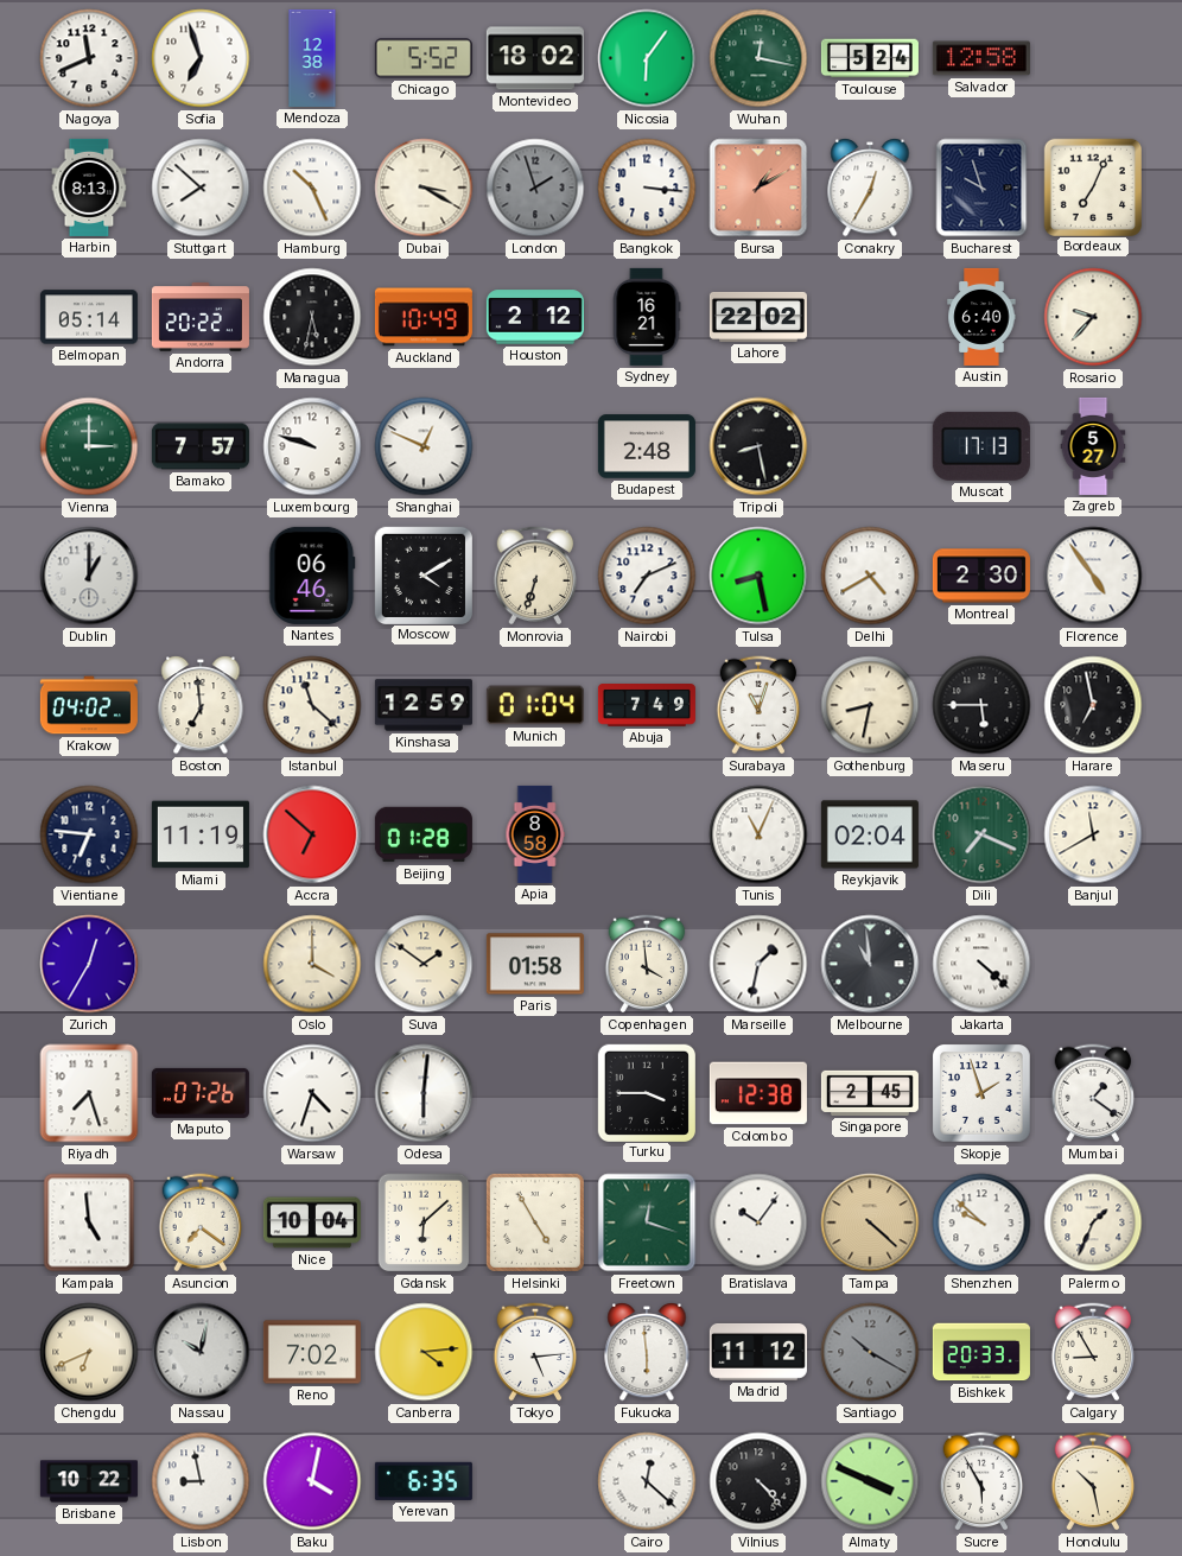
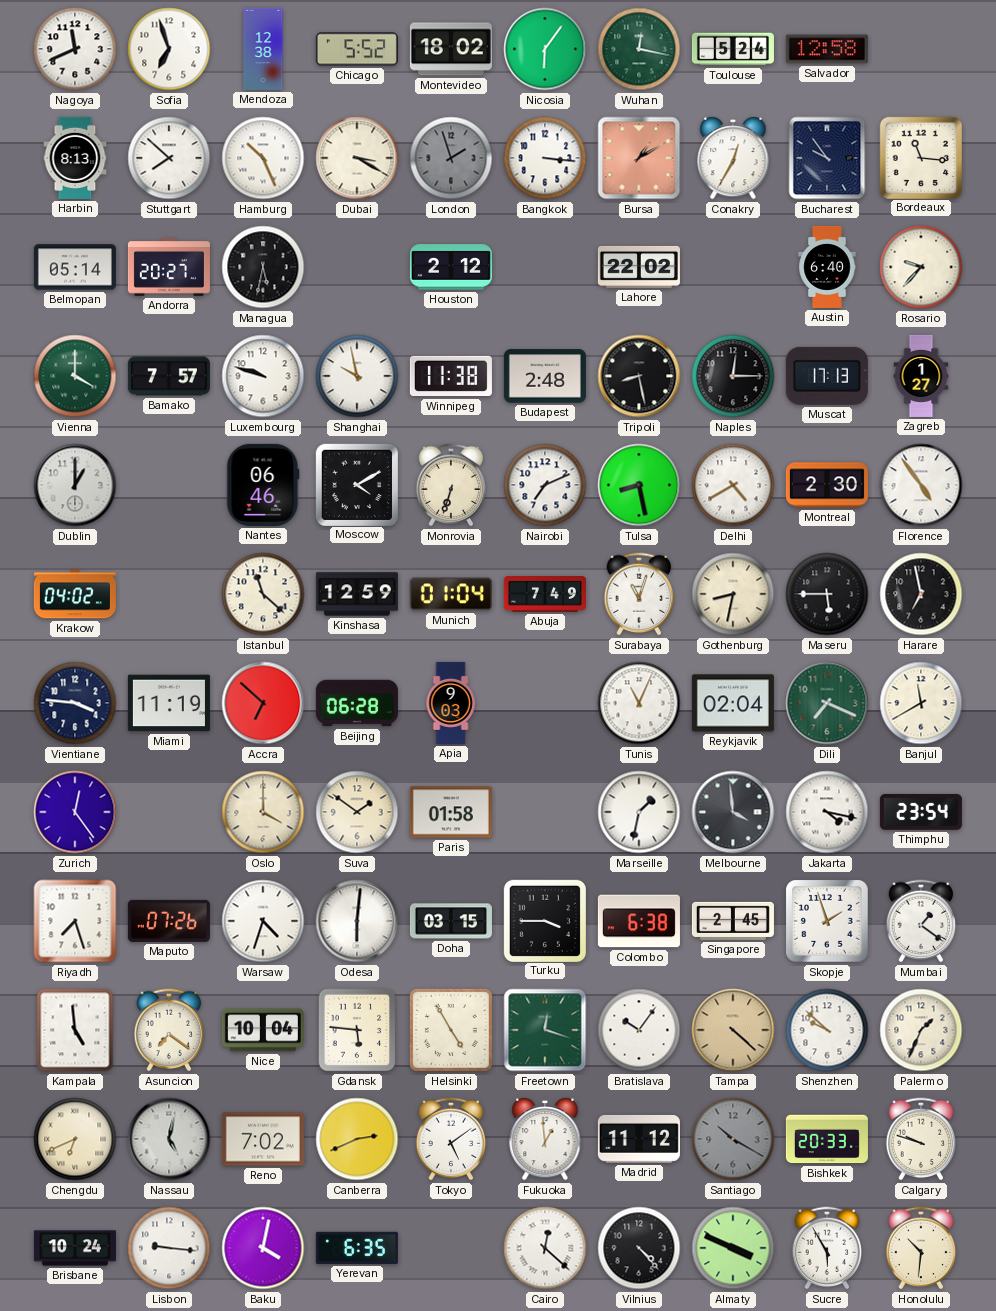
Bucharest: 9:57 -> 9:54
Bordeaux: 7:04 -> 11:16
Andorra: 20:22 -> 20:27
Auckland: 10:49 -> none
Sydney: 16:21 -> none
Vienna: 3:00 -> 4:00
Shanghai: 12:49 -> 9:58
Winnipeg: none -> 11:38
Naples: none -> 12:15
Zagreb: 5:27 -> 1:27
Boston: 6:59 -> none
Vientiane: 6:46 -> 3:46
Beijing: 01:28 -> 06:28
Apia: 8:58 -> 9:03
Zurich: 12:35 -> 12:24
Copenhagen: 3:59 -> none
Melbourne: 10:59 -> 3:59
Jakarta: 4:22 -> 4:17
Thimphu: none -> 23:54
Doha: none -> 03:15
Colombo: 12:38 -> 6:38
Gdansk: 6:08 -> 5:46
Nassau: 10:02 -> 5:02
Canberra: 4:14 -> 2:41
Tokyo: 5:14 -> 5:09
Fukuoka: 5:59 -> 12:59
Calgary: 8:55 -> 9:48
Brisbane: 10:22 -> 10:24
Lisbon: 8:58 -> 9:16
Honolulu: 10:28 -> 10:31
